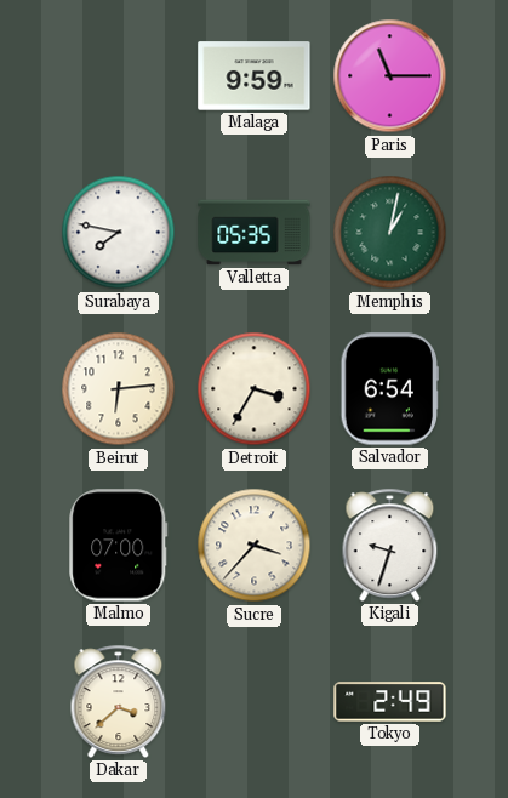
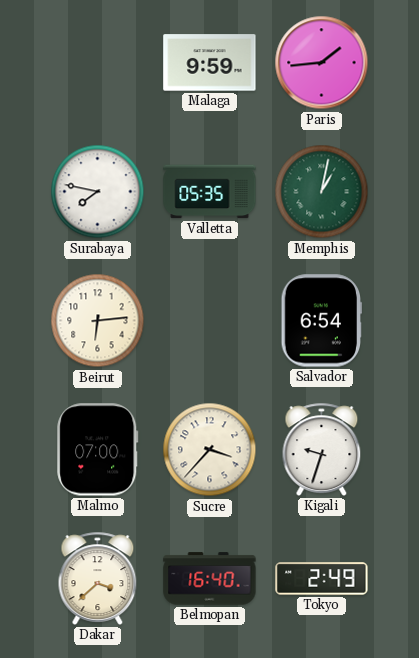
Paris: 11:15 -> 1:44
Detroit: 3:35 -> none
Belmopan: none -> 16:40
